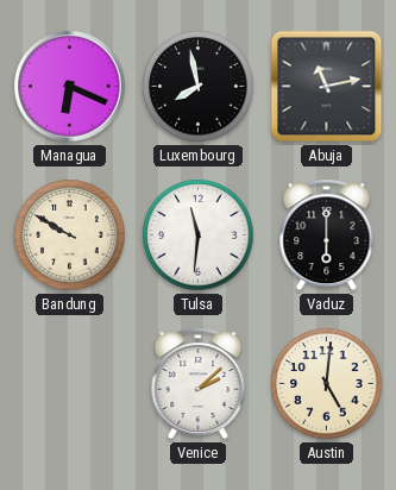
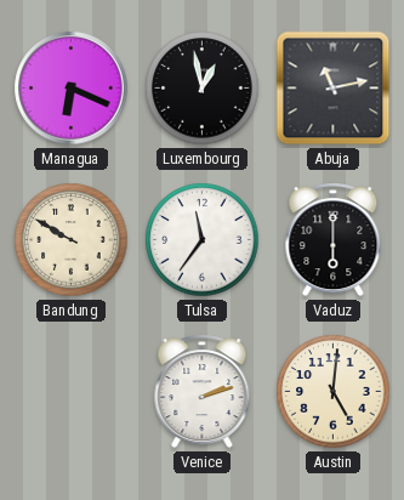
Luxembourg: 7:58 -> 12:58
Tulsa: 11:31 -> 11:36
Venice: 2:08 -> 2:12
